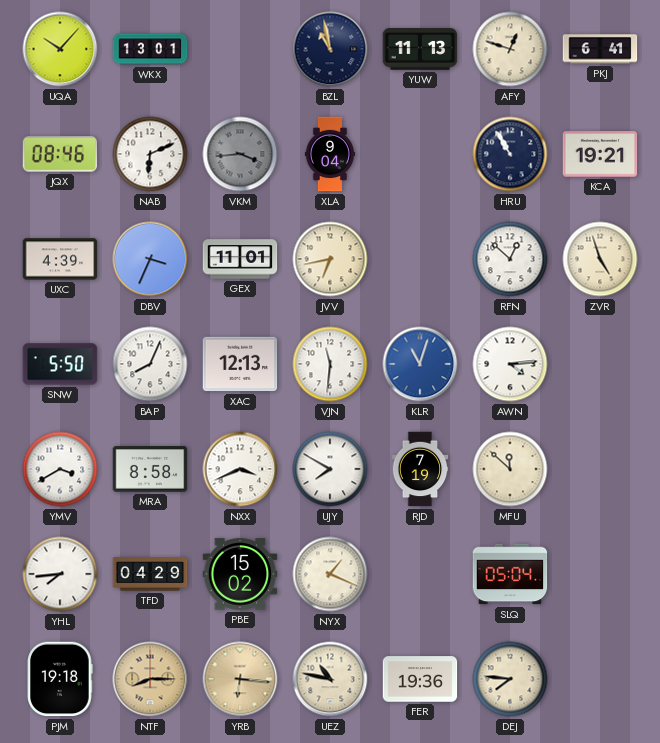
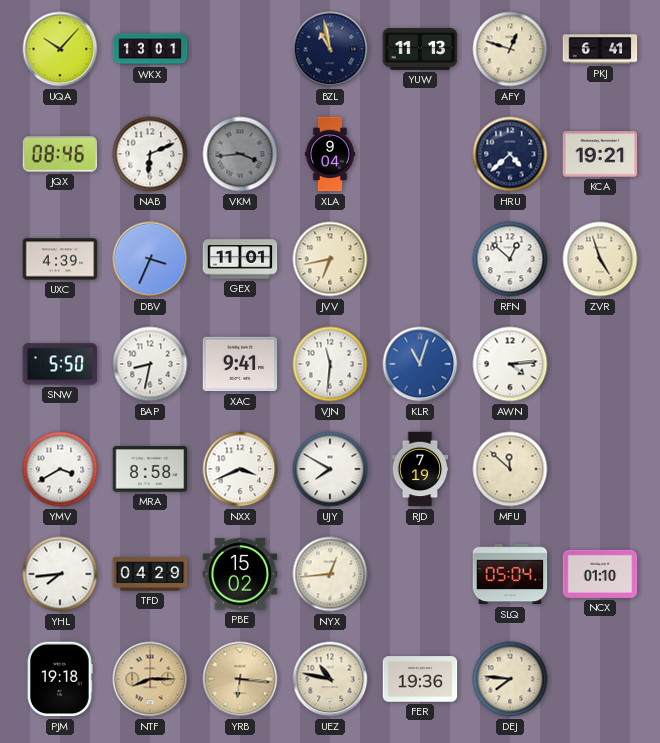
HRU: 10:55 -> 4:38
BAP: 8:04 -> 8:32
XAC: 12:13 -> 9:41
NYX: 1:19 -> 12:44
NCX: none -> 01:10
